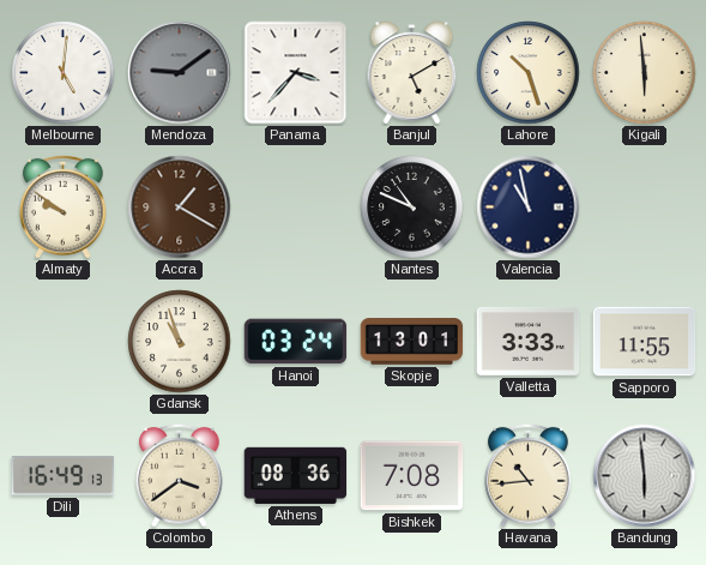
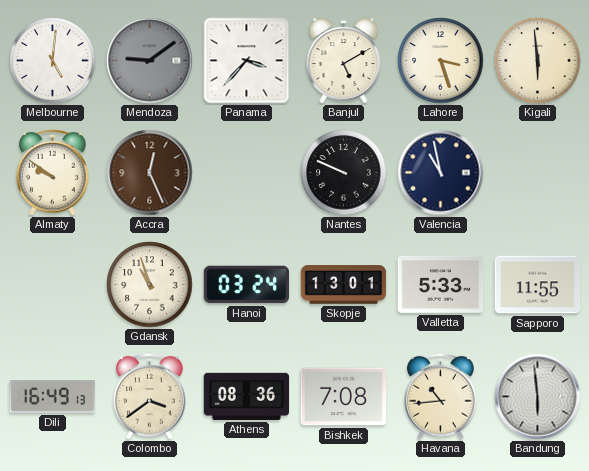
Lahore: 10:27 -> 3:27
Accra: 1:20 -> 12:26
Nantes: 10:49 -> 9:49
Valletta: 3:33 -> 5:33
